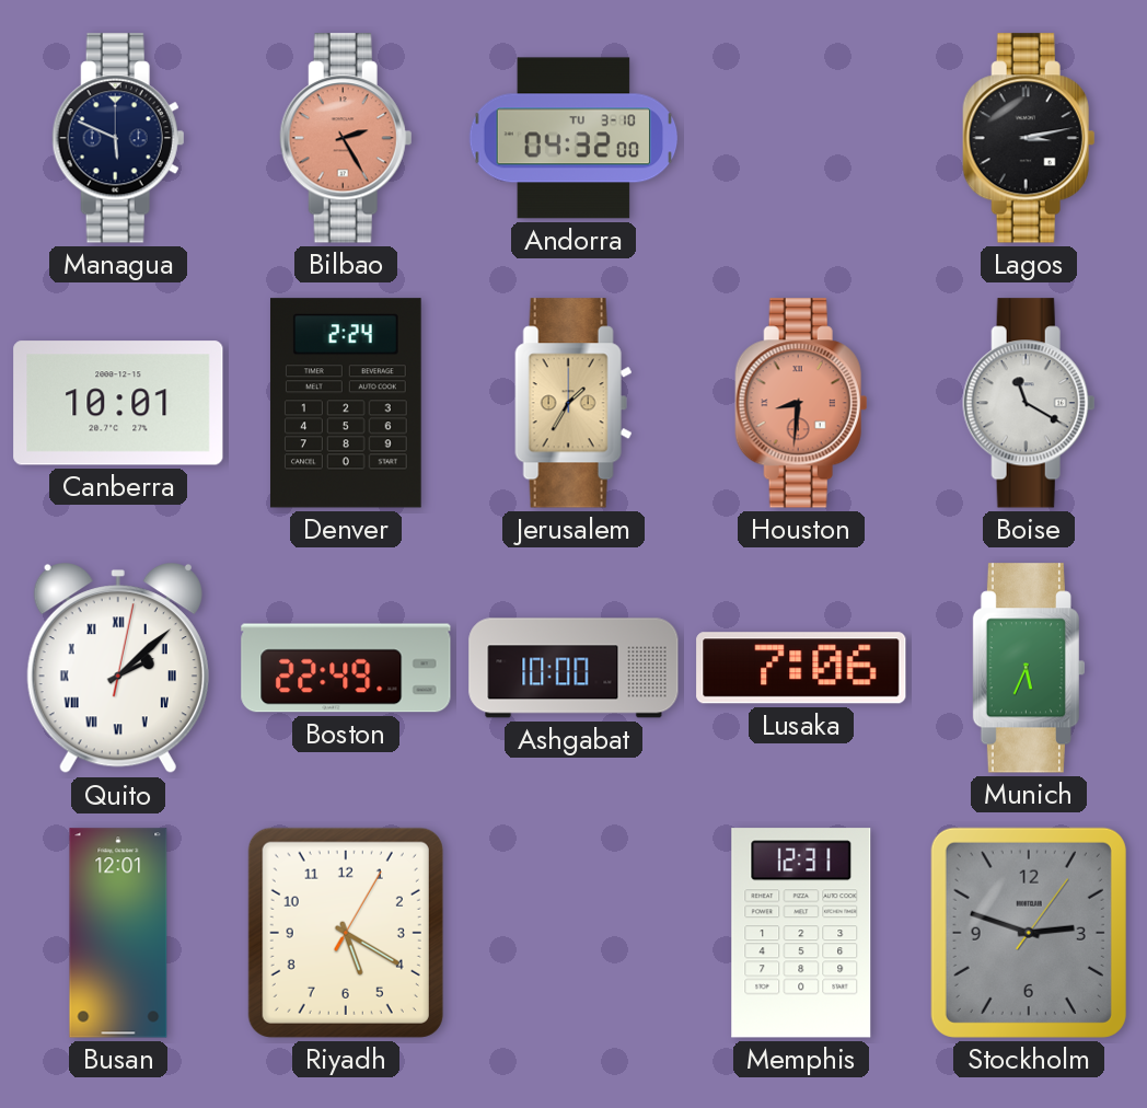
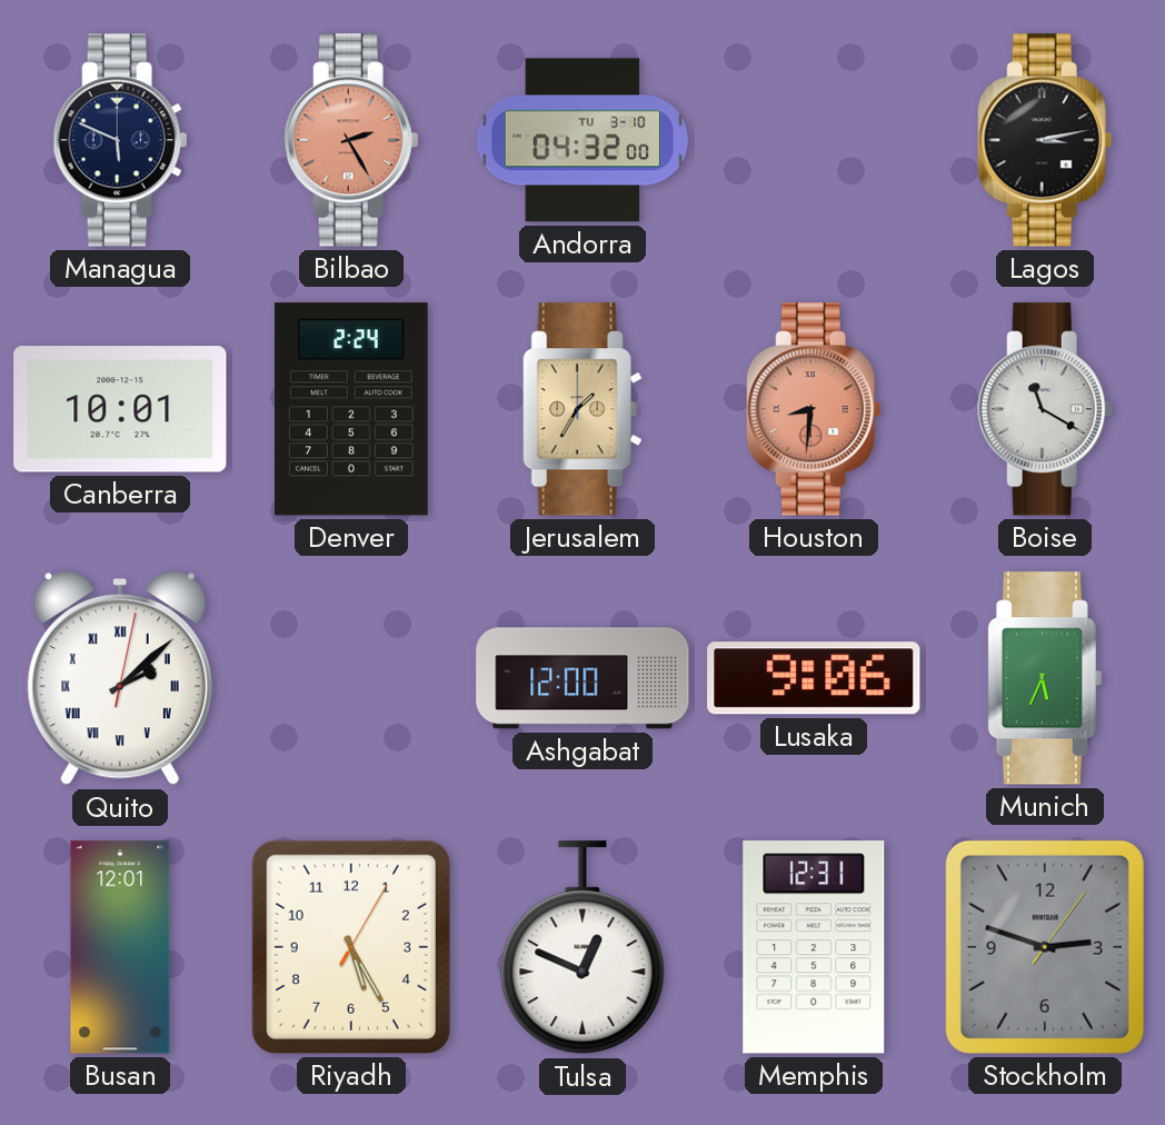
Boston: 22:49 -> none
Ashgabat: 10:00 -> 12:00
Lusaka: 7:06 -> 9:06
Riyadh: 5:20 -> 5:25
Tulsa: none -> 12:49
